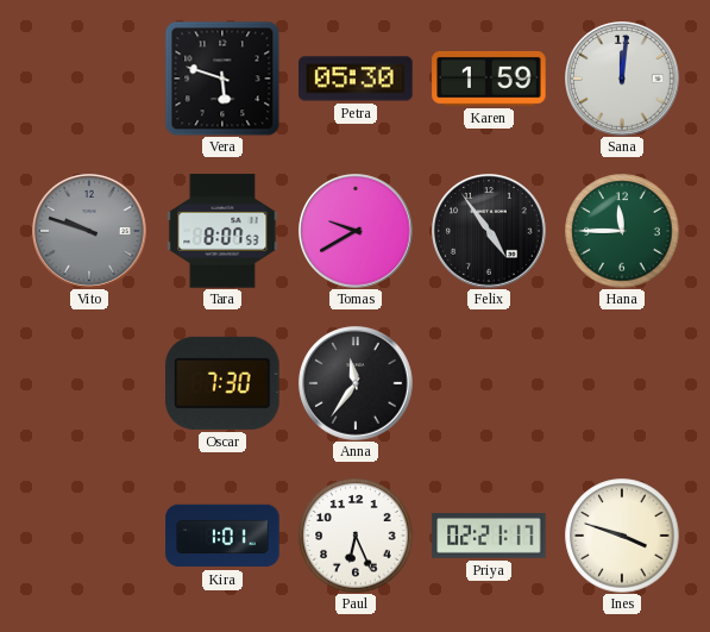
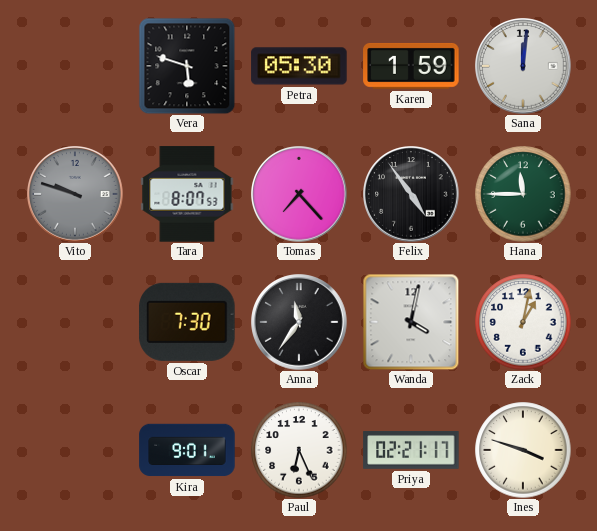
Tomas: 9:40 -> 7:23
Wanda: none -> 4:02
Zack: none -> 1:02
Kira: 1:01 -> 9:01
